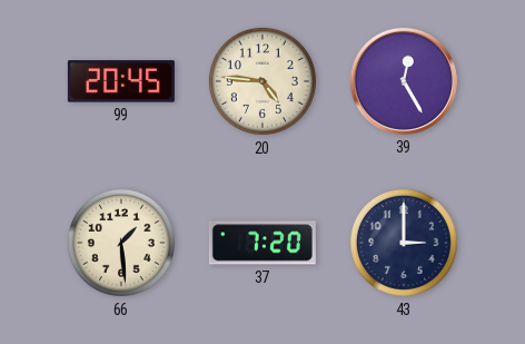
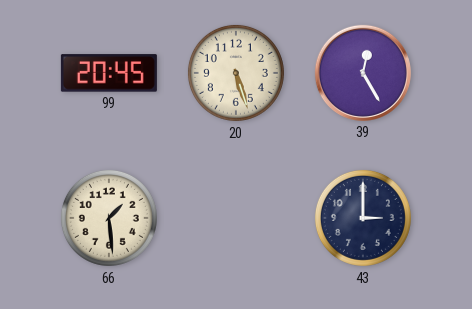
20: 4:46 -> 5:27
37: 7:20 -> none
